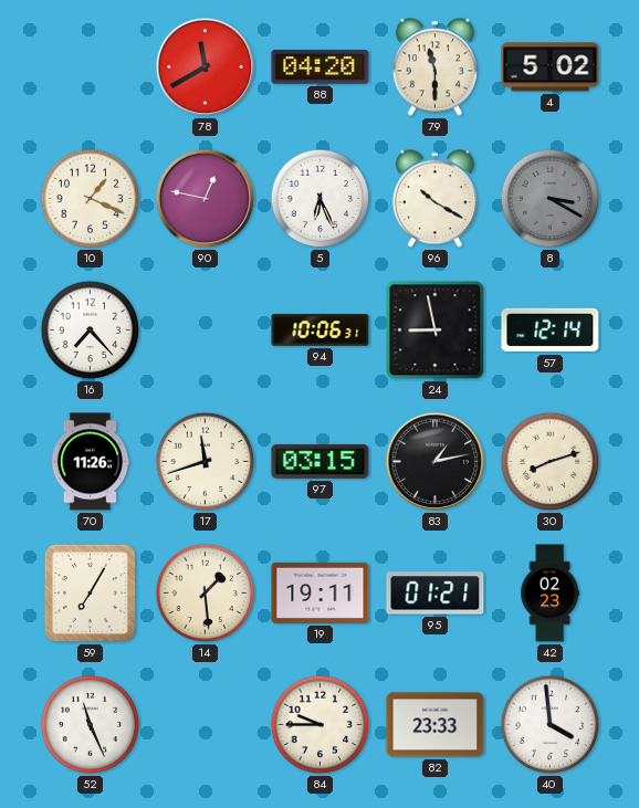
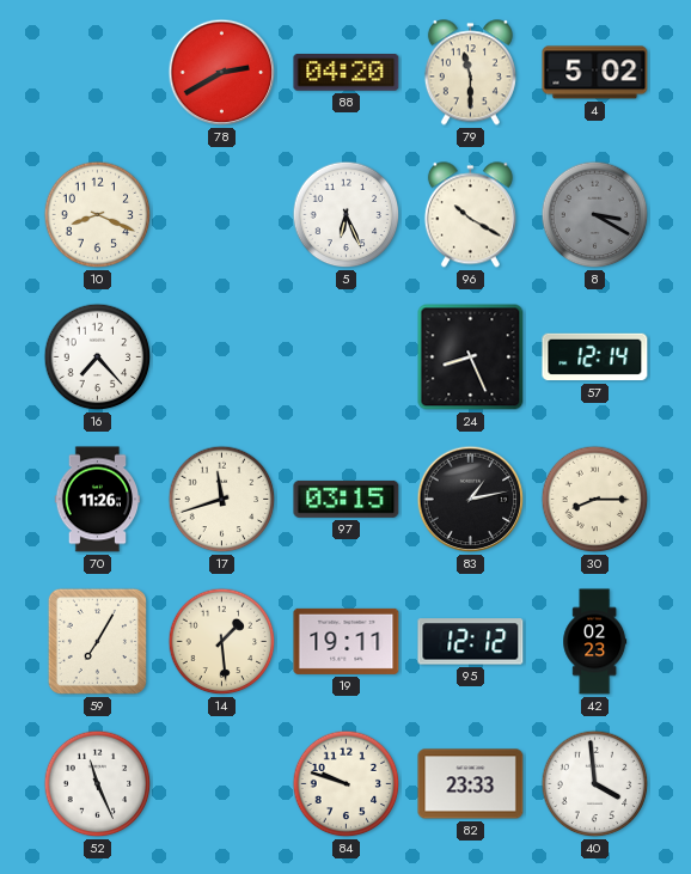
78: 11:40 -> 2:40
10: 1:19 -> 8:19
90: 12:47 -> none
94: 10:06 -> none
24: 8:58 -> 8:26
30: 8:12 -> 8:15
95: 01:21 -> 12:12
84: 9:45 -> 9:48
